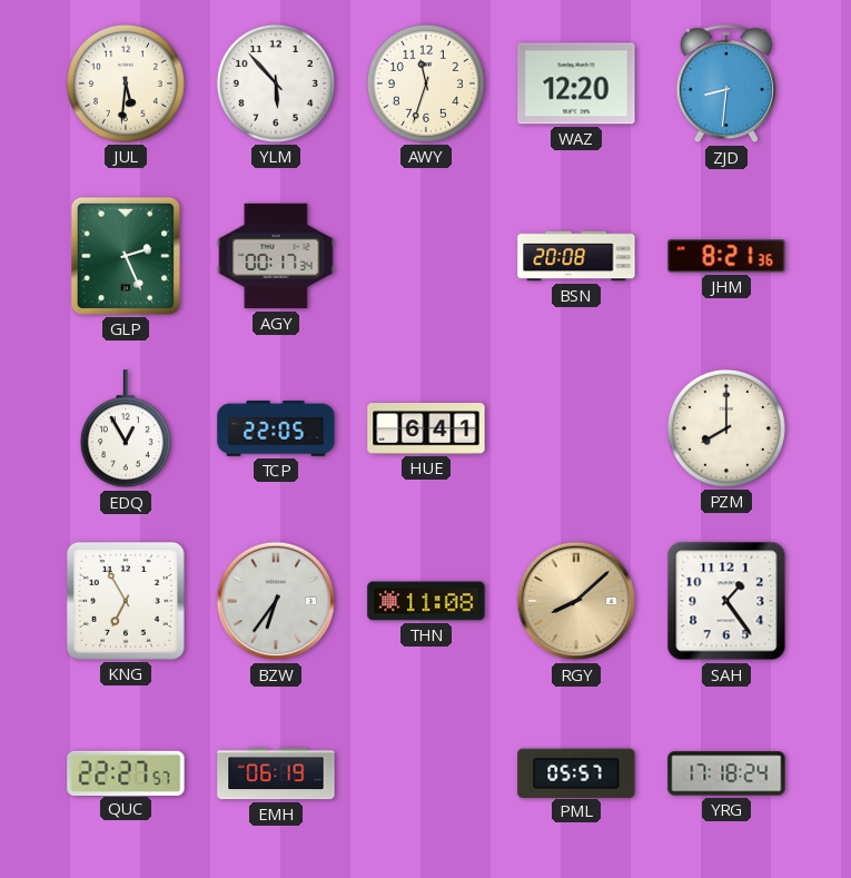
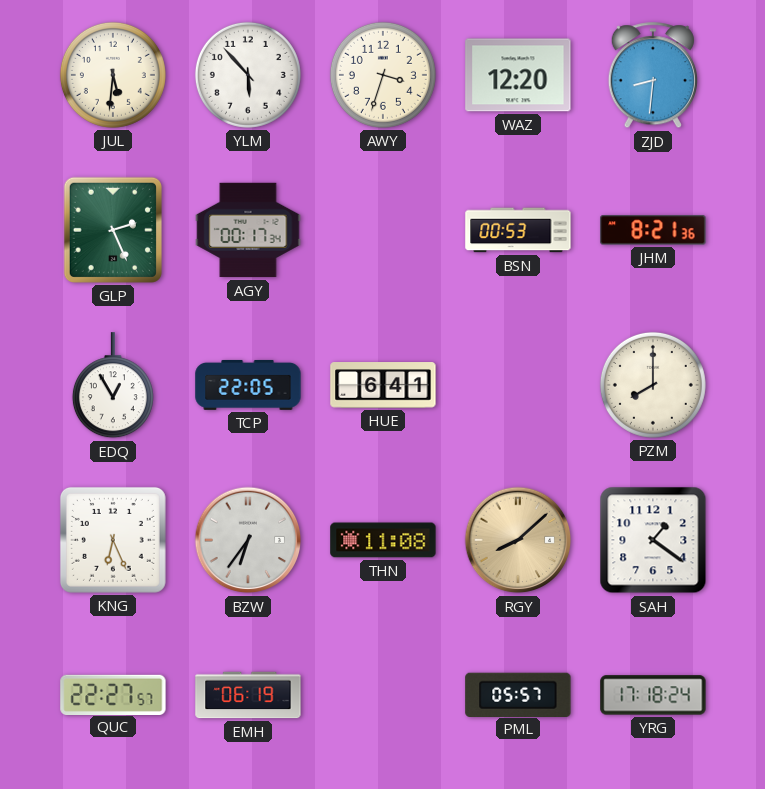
AWY: 11:33 -> 3:33
BSN: 20:08 -> 00:53
KNG: 6:55 -> 6:26
SAH: 1:24 -> 1:21
